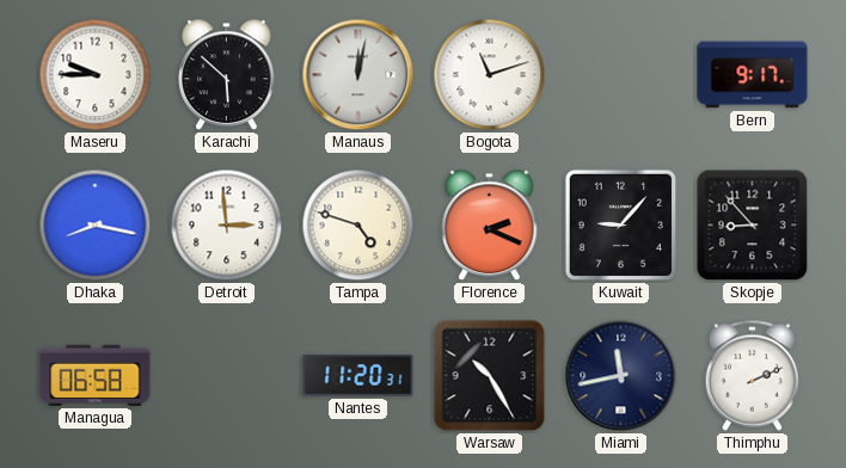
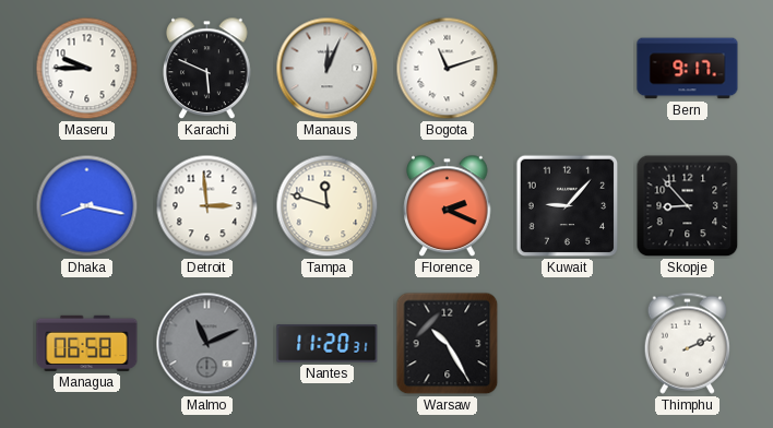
Karachi: 5:52 -> 5:49
Manaus: 12:02 -> 12:04
Tampa: 4:48 -> 11:48
Malmo: none -> 11:11
Miami: 11:43 -> none
